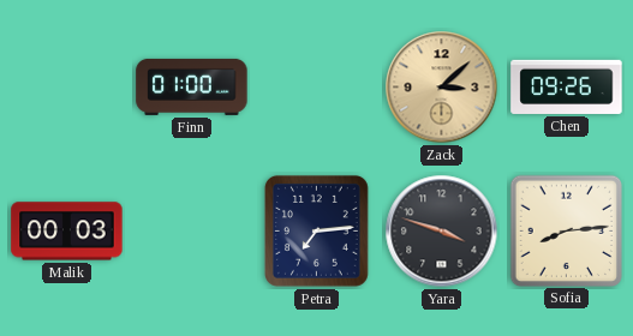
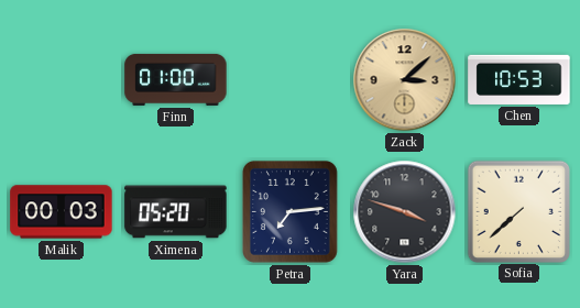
Chen: 09:26 -> 10:53
Ximena: none -> 05:20
Sofia: 8:14 -> 7:38
